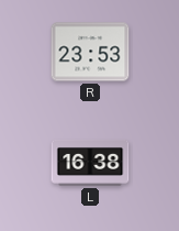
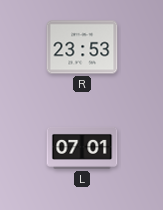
L: 16:38 -> 07:01
